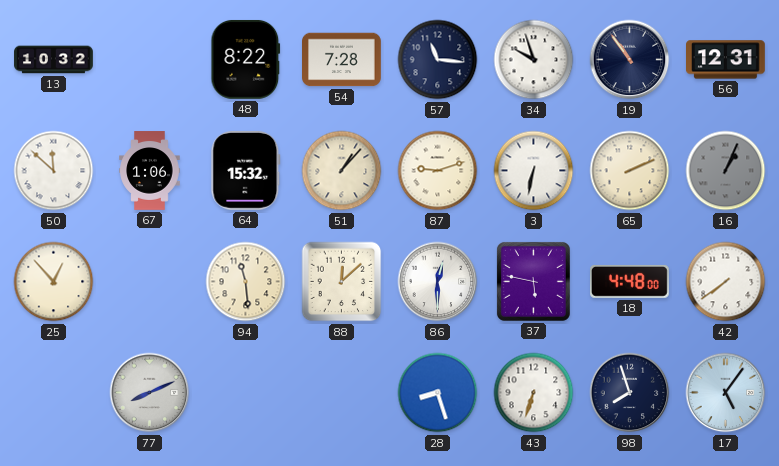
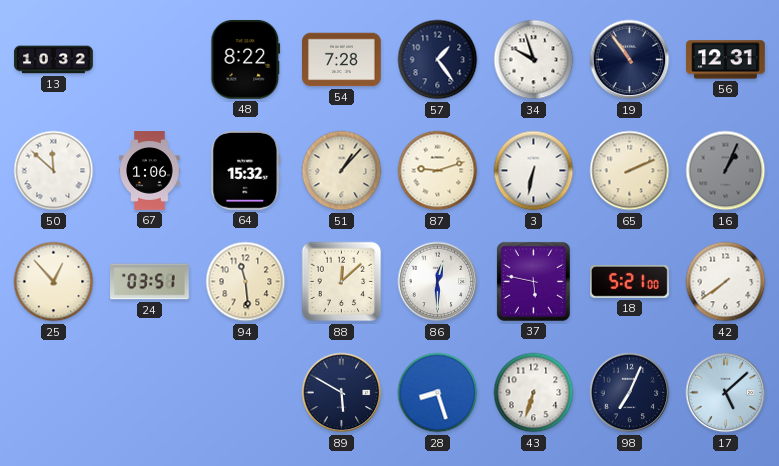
57: 11:16 -> 1:24
24: none -> 03:51
18: 4:48 -> 5:21
77: 8:11 -> none
89: none -> 5:50
98: 7:57 -> 7:04
17: 5:06 -> 5:08
